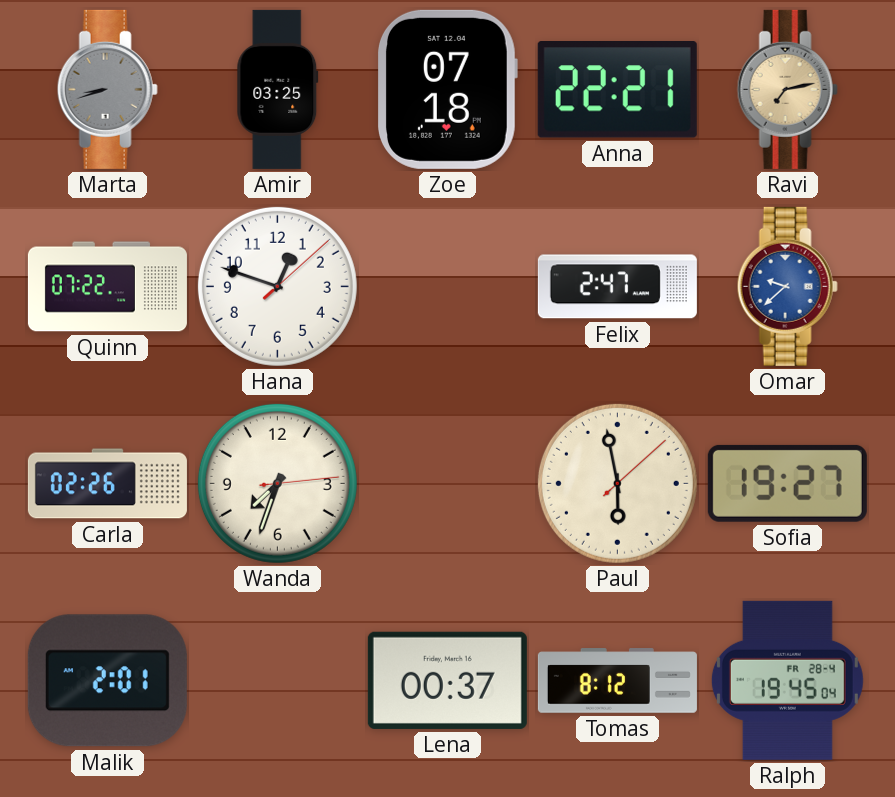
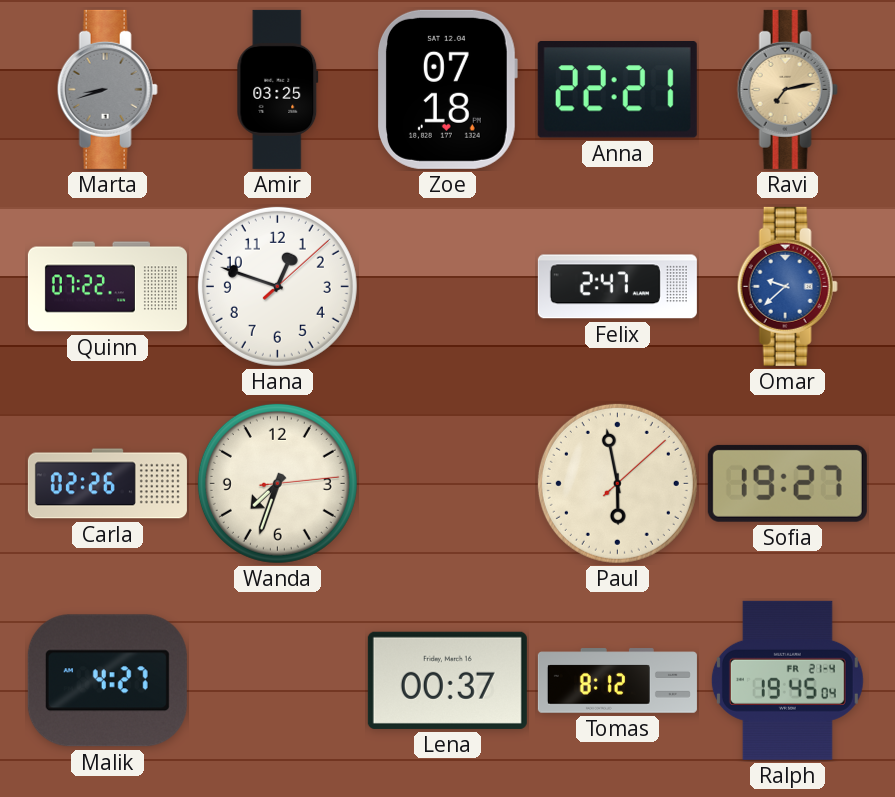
Malik: 2:01 -> 4:27
Ralph date: FR 28-4 -> FR 21-4
